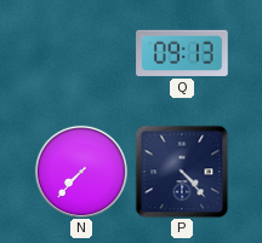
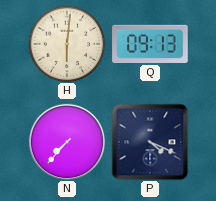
H: none -> 6:01
P: 4:23 -> 4:19
